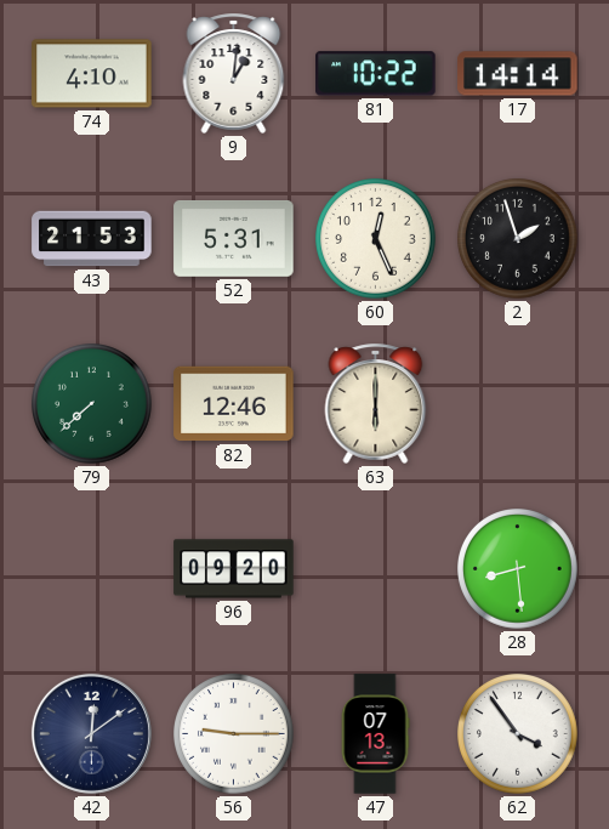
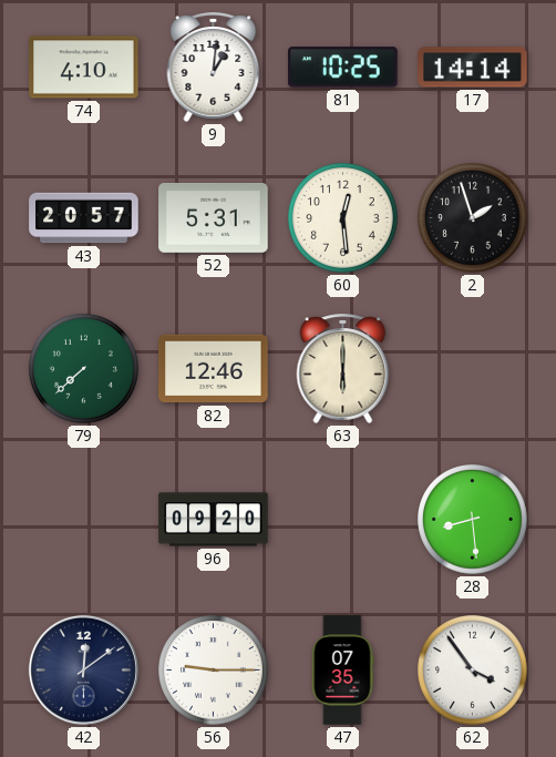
81: 10:22 -> 10:25
43: 21:53 -> 20:57
60: 12:26 -> 12:29
47: 07:13 -> 07:35
